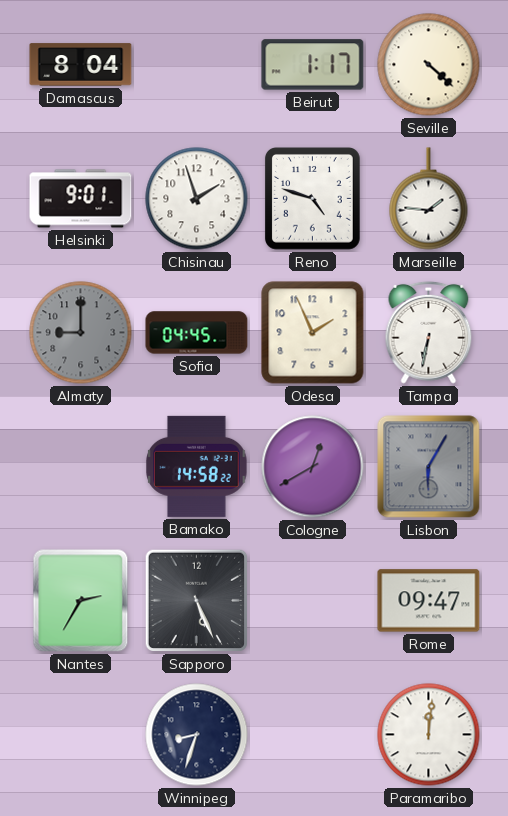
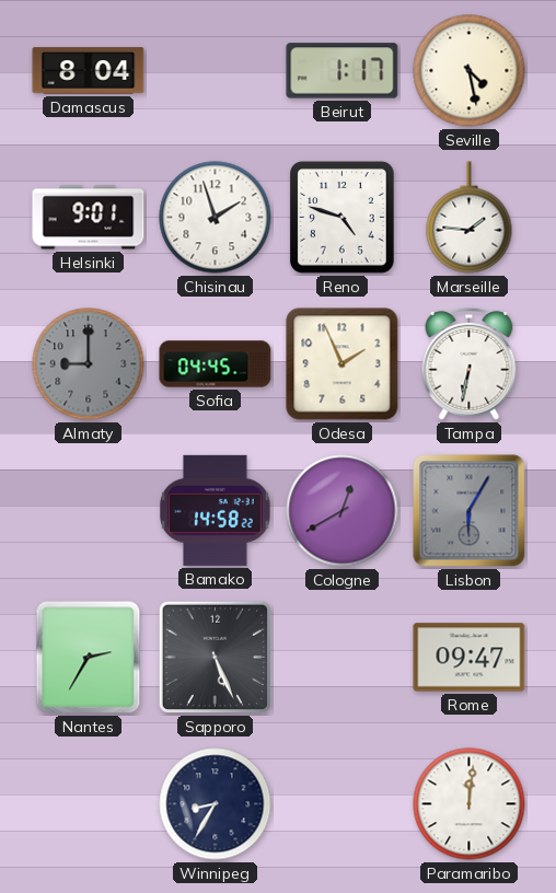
Seville: 4:22 -> 4:28
Winnipeg: 8:33 -> 8:35
